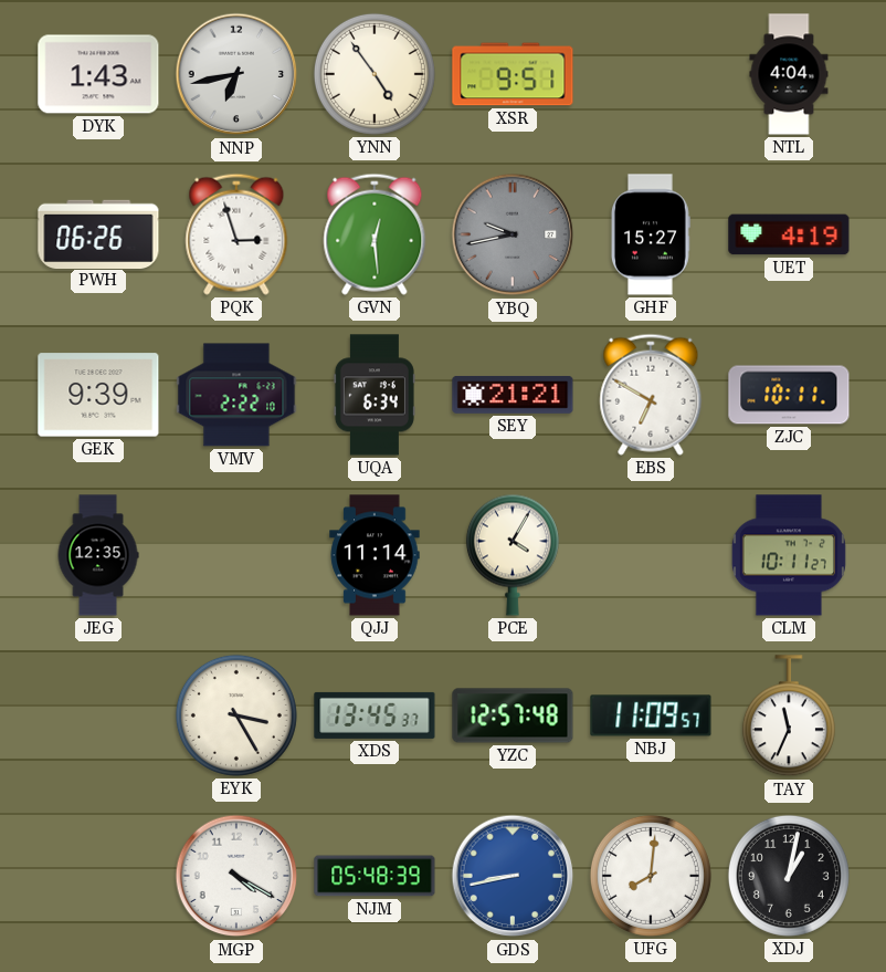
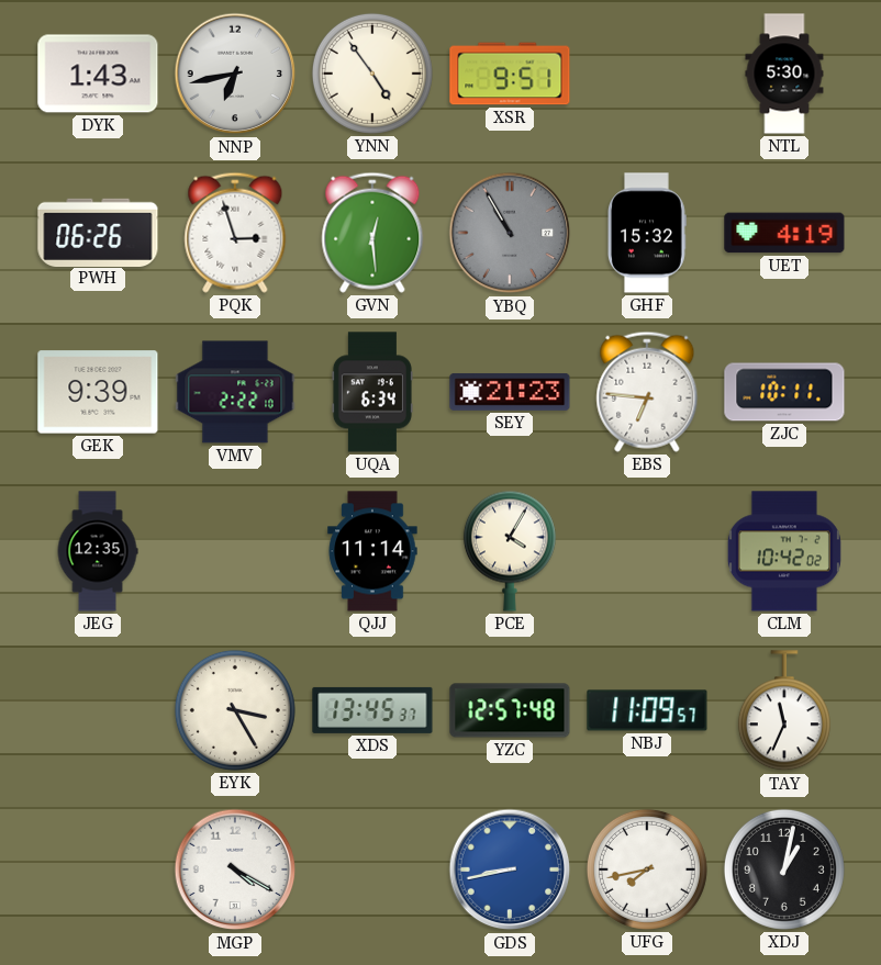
NTL: 4:04 -> 5:30
YBQ: 9:43 -> 10:55
GHF: 15:27 -> 15:32
SEY: 21:21 -> 21:23
EBS: 6:50 -> 6:46
CLM: 10:11 -> 10:42
NJM: 05:48 -> none
UFG: 8:01 -> 7:43
